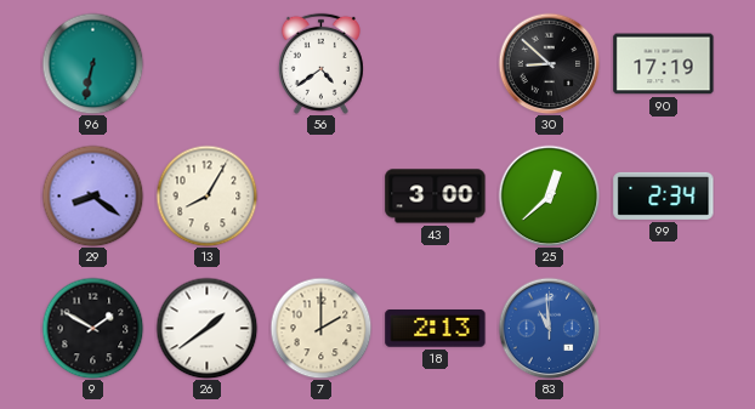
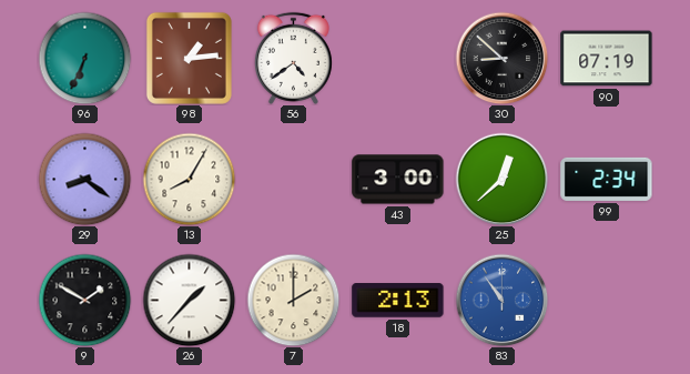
96: 6:32 -> 6:34
98: none -> 1:14
90: 17:19 -> 07:19
26: 1:39 -> 1:37
83: 10:59 -> 10:54
